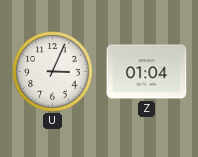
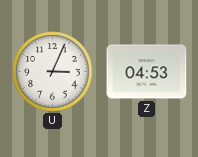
Z: 01:04 -> 04:53
